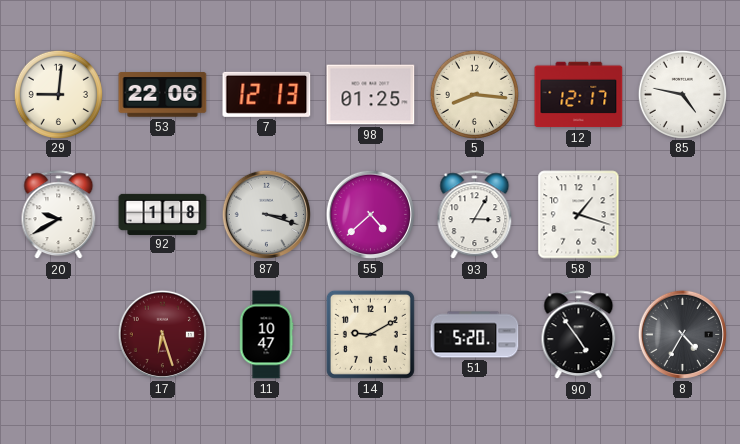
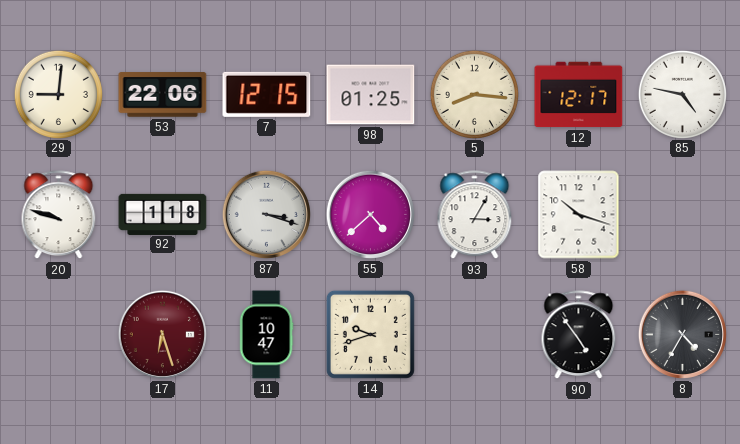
7: 12:13 -> 12:15
20: 9:40 -> 9:48
58: 1:18 -> 10:18
14: 9:10 -> 9:42
51: 5:20 -> none
